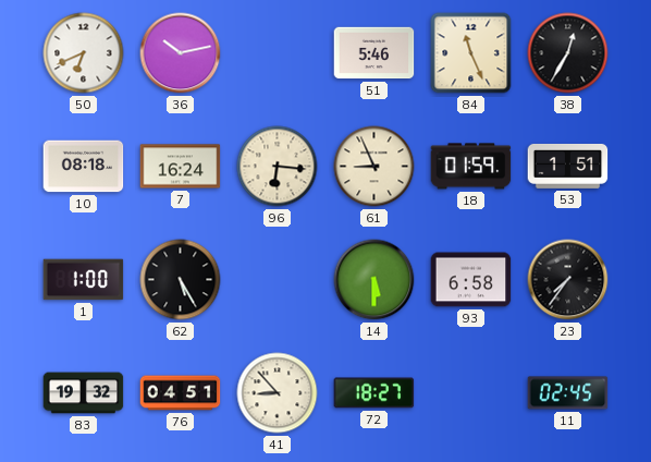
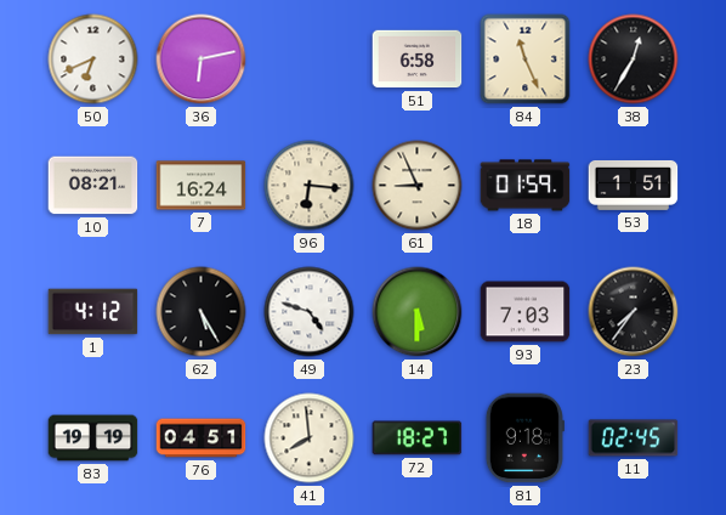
36: 10:13 -> 6:13
51: 5:46 -> 6:58
10: 08:18 -> 08:21
1: 1:00 -> 4:12
49: none -> 4:48
93: 6:58 -> 7:03
83: 19:32 -> 19:19
41: 8:53 -> 7:59
81: none -> 9:18
